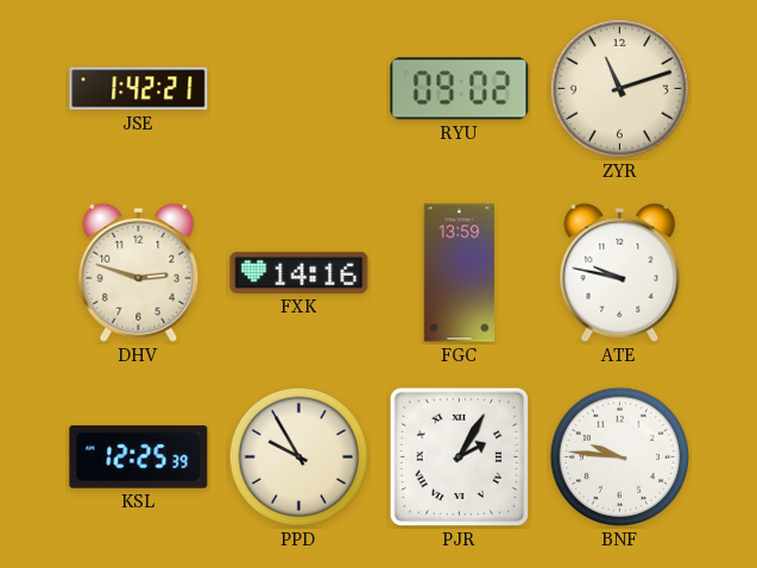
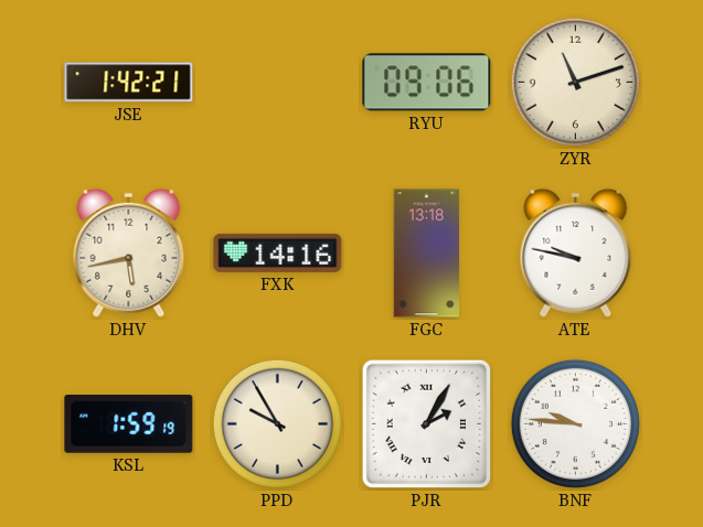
RYU: 09:02 -> 09:06
DHV: 2:48 -> 5:43
FGC: 13:59 -> 13:18
KSL: 12:25 -> 1:59
